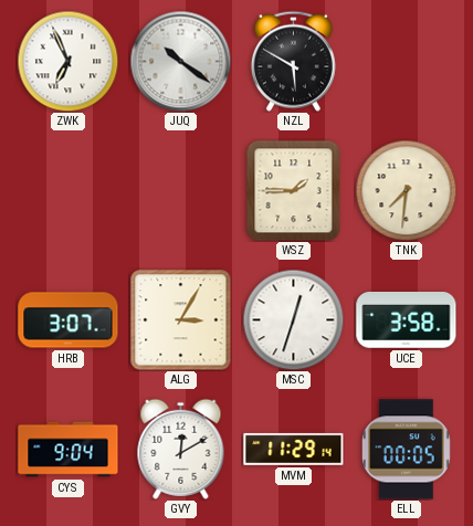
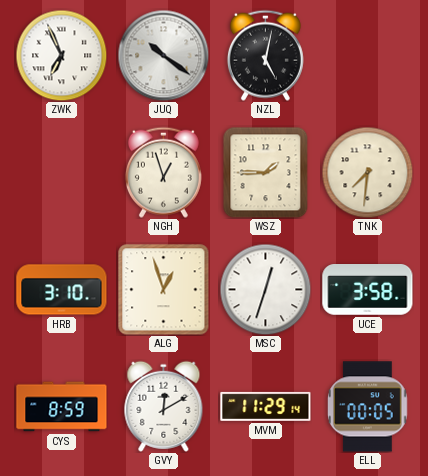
NZL: 5:50 -> 5:02
NGH: none -> 12:57
HRB: 3:07 -> 3:10
ALG: 3:05 -> 12:57
CYS: 9:04 -> 8:59
